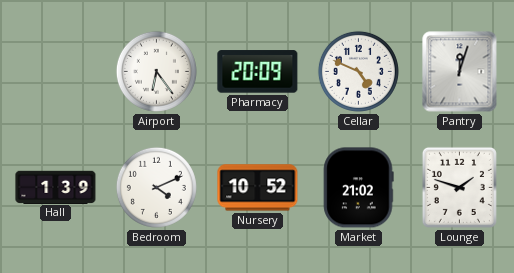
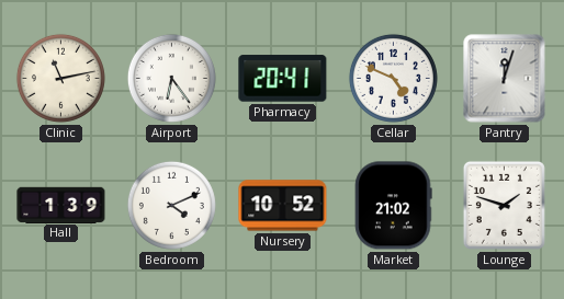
Clinic: none -> 11:13
Pharmacy: 20:09 -> 20:41
